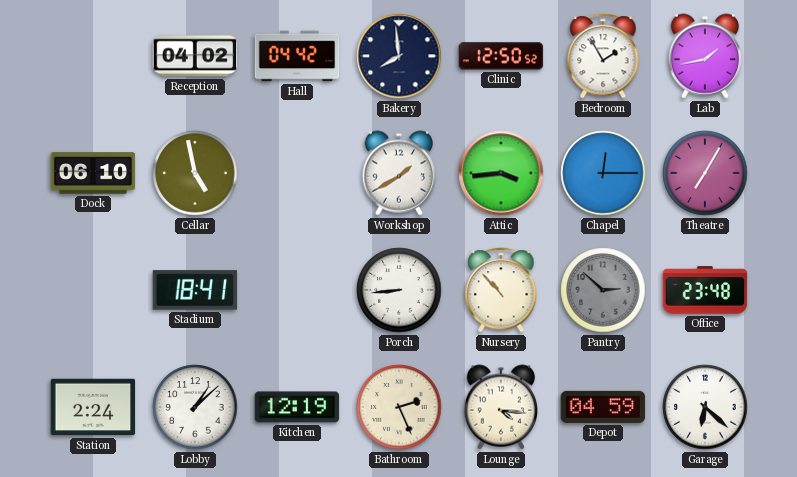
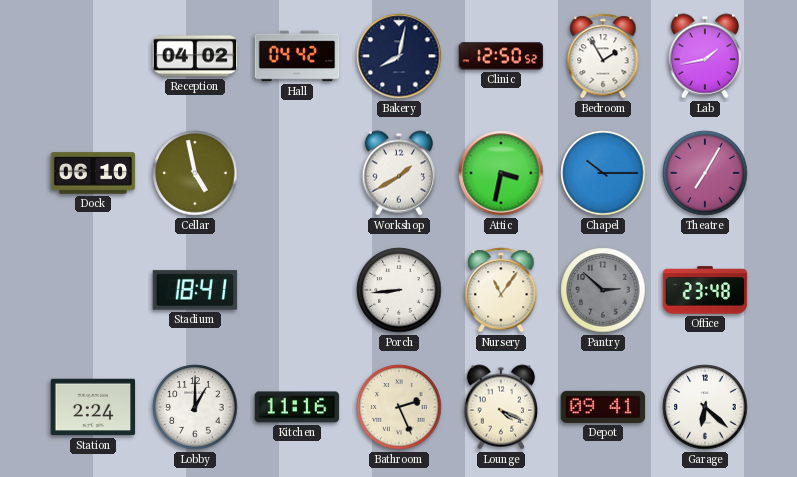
Bakery: 7:59 -> 8:02
Attic: 3:44 -> 3:32
Chapel: 12:15 -> 10:15
Nursery: 10:53 -> 11:06
Lobby: 1:08 -> 1:00
Kitchen: 12:19 -> 11:16
Lounge: 4:16 -> 4:19
Depot: 04:59 -> 09:41
